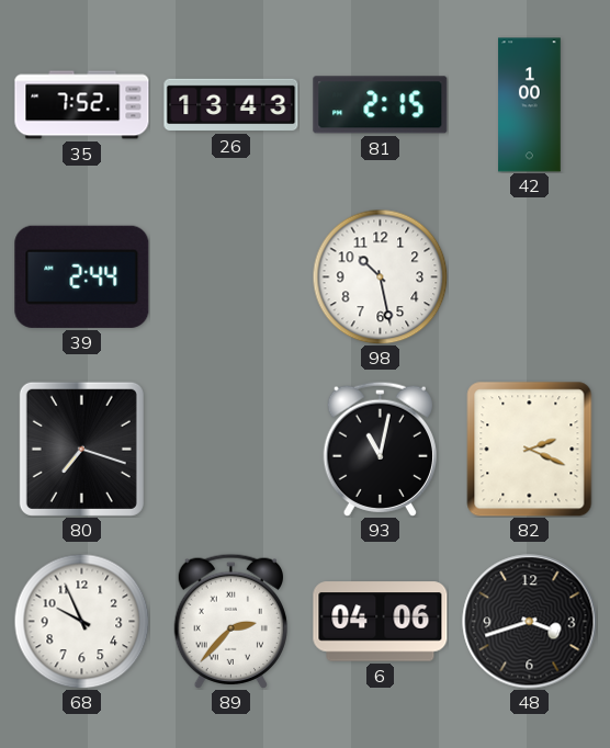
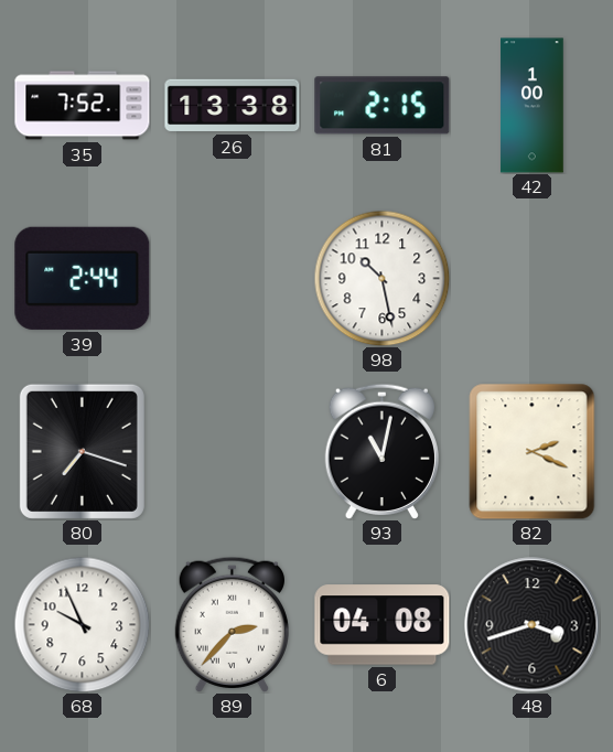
26: 13:43 -> 13:38
6: 04:06 -> 04:08
